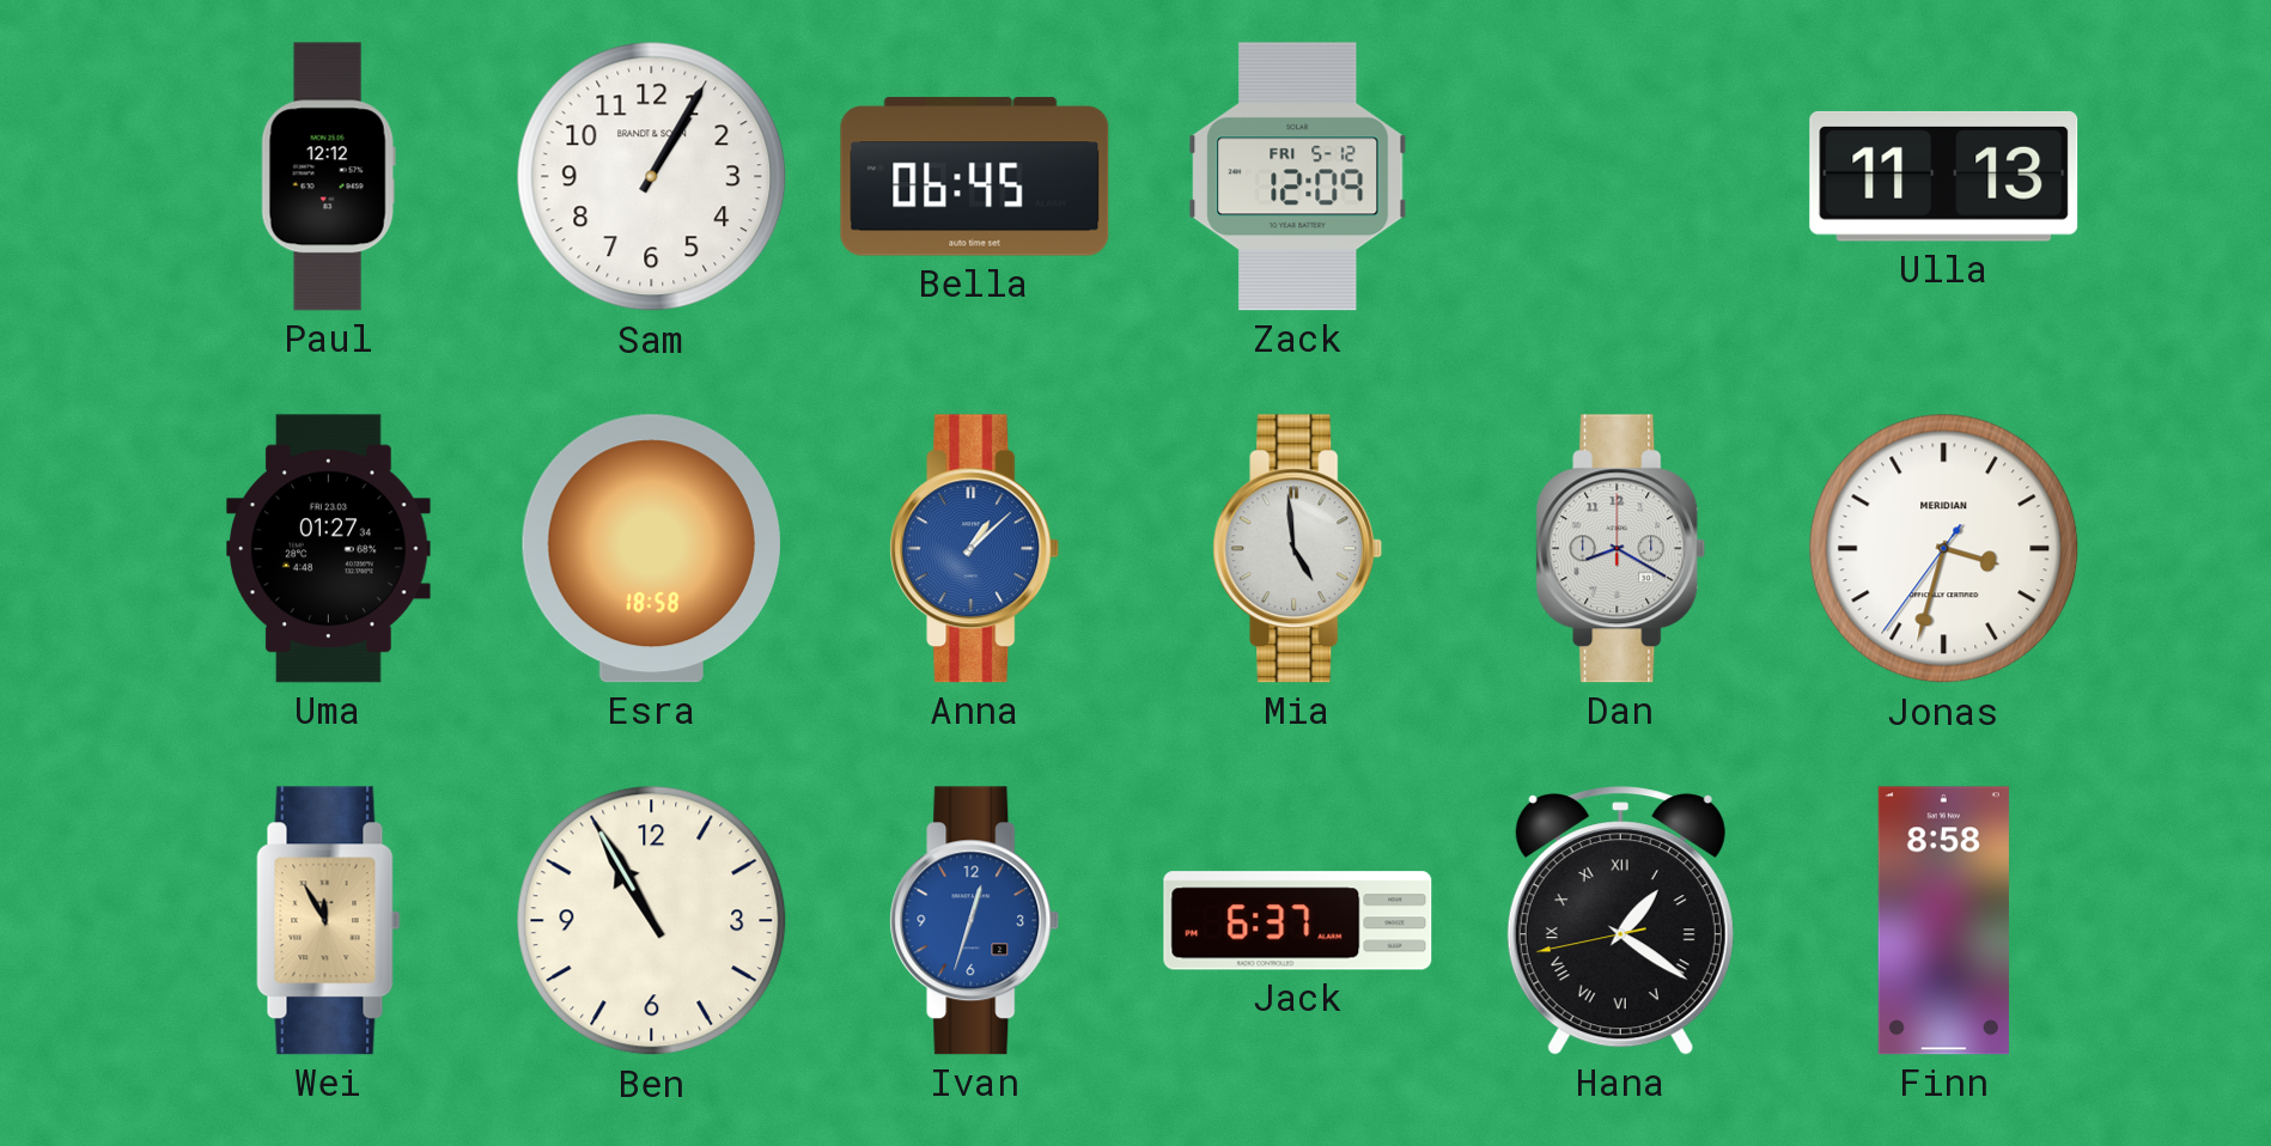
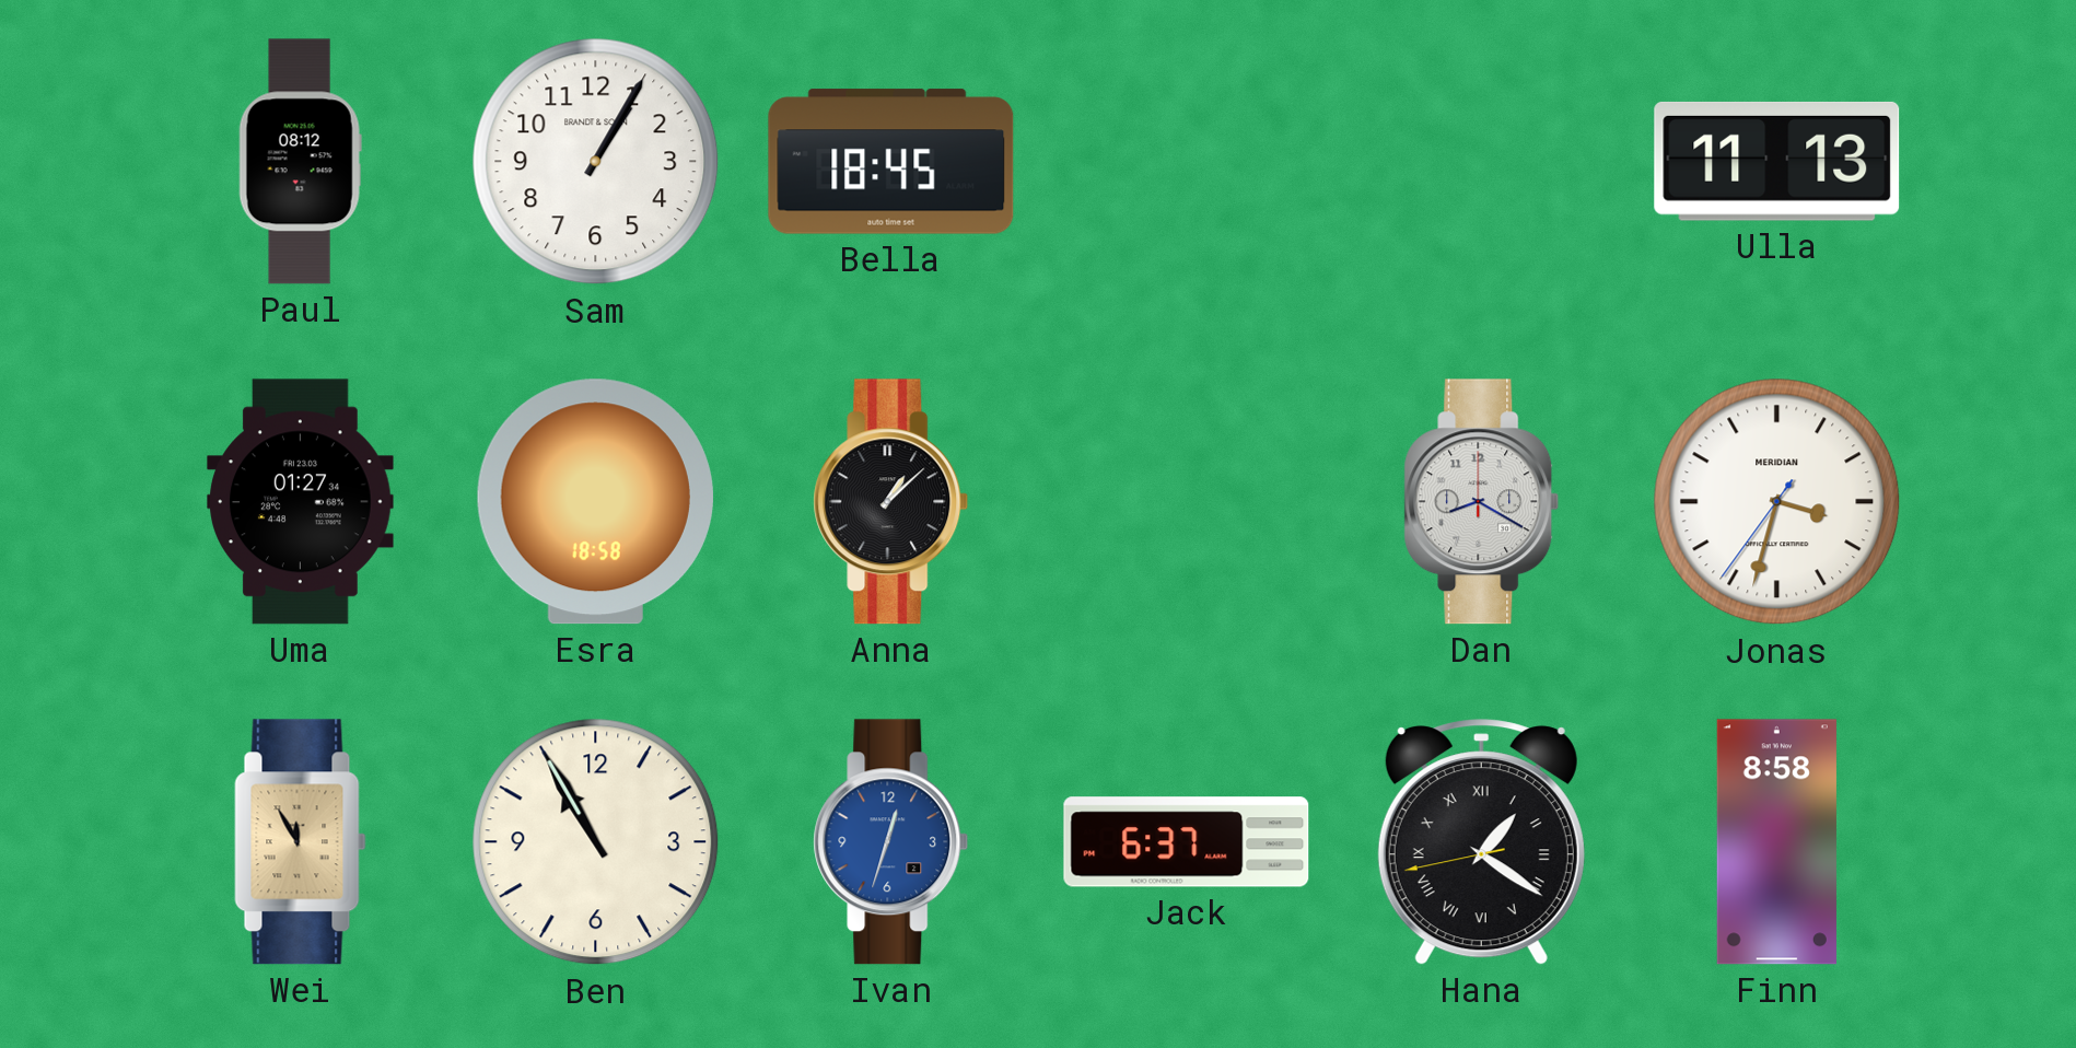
Paul: 12:12 -> 08:12
Bella: 06:45 -> 18:45
Zack: 12:09 -> none
Anna dial: blue -> black
Mia: 4:59 -> none
